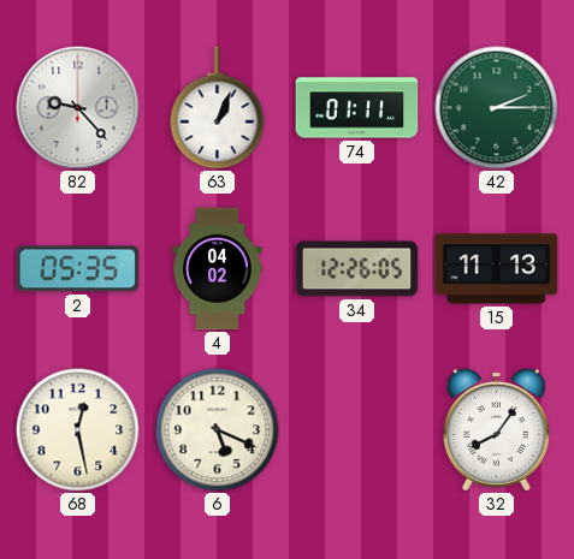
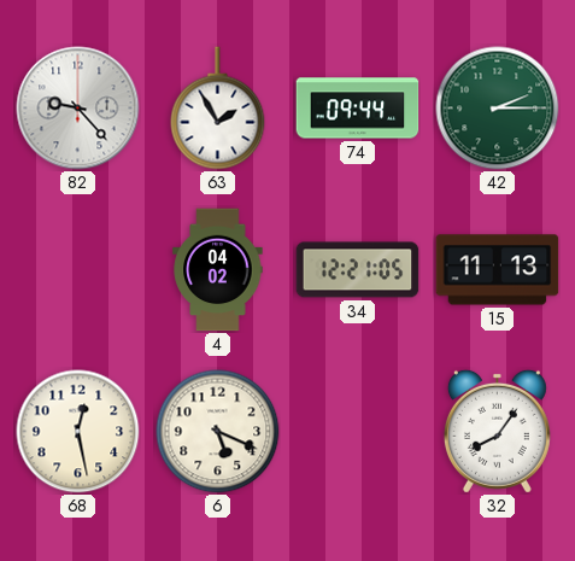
63: 1:04 -> 1:55
74: 01:11 -> 09:44
2: 05:35 -> none
34: 12:26 -> 12:21
